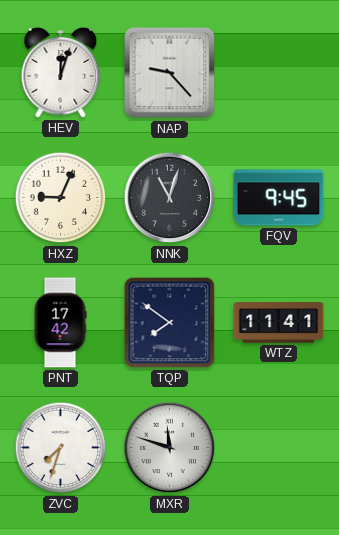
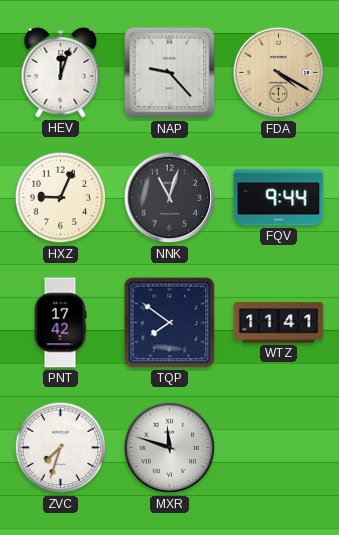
FDA: none -> 4:20
FQV: 9:45 -> 9:44
